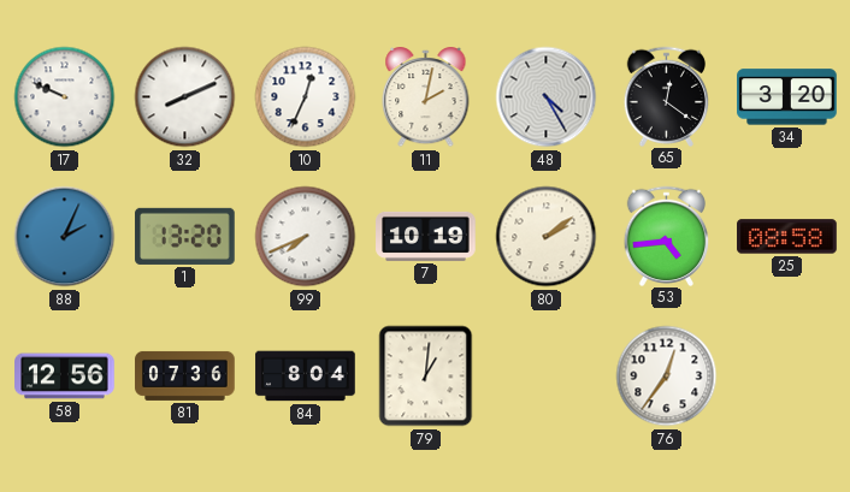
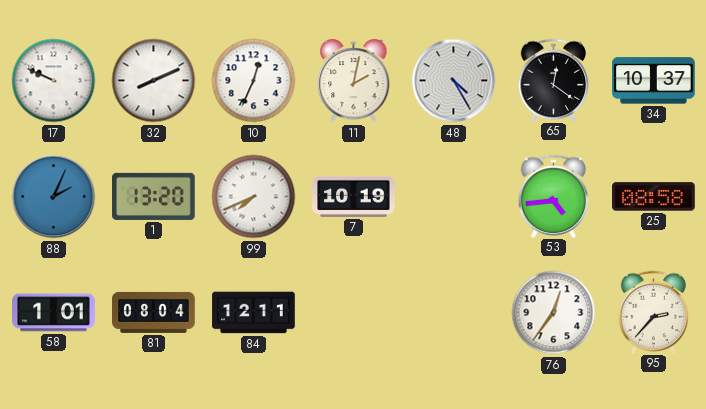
34: 3:20 -> 10:37
80: 2:09 -> none
58: 12:56 -> 1:01
81: 07:36 -> 08:04
84: 8:04 -> 12:11
79: 1:01 -> none
95: none -> 2:37
